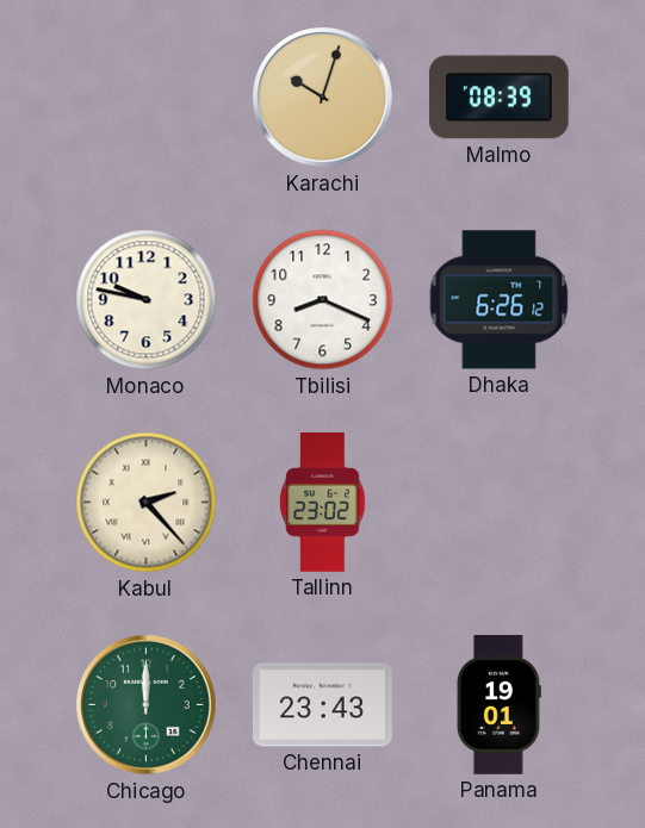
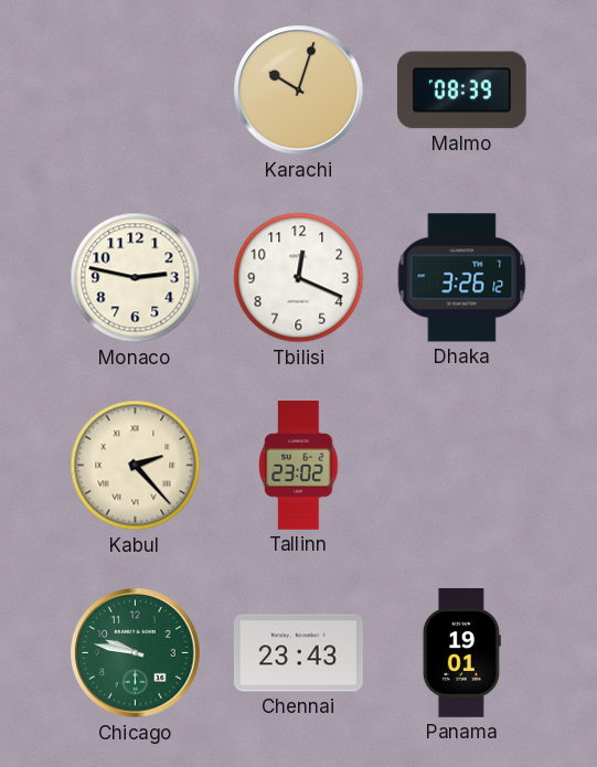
Monaco: 9:47 -> 2:47
Tbilisi: 8:19 -> 12:19
Dhaka: 6:26 -> 3:26
Chicago: 12:00 -> 9:47
